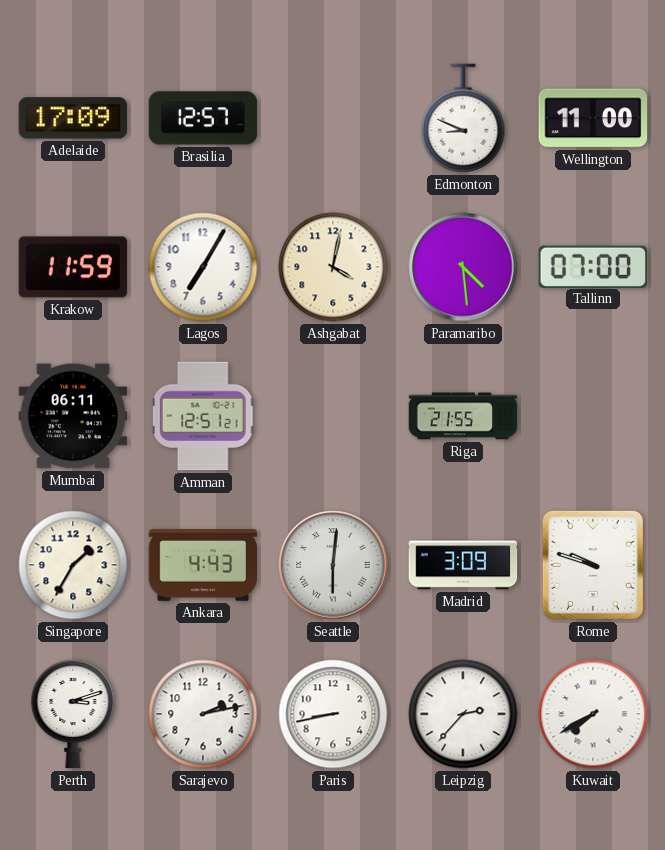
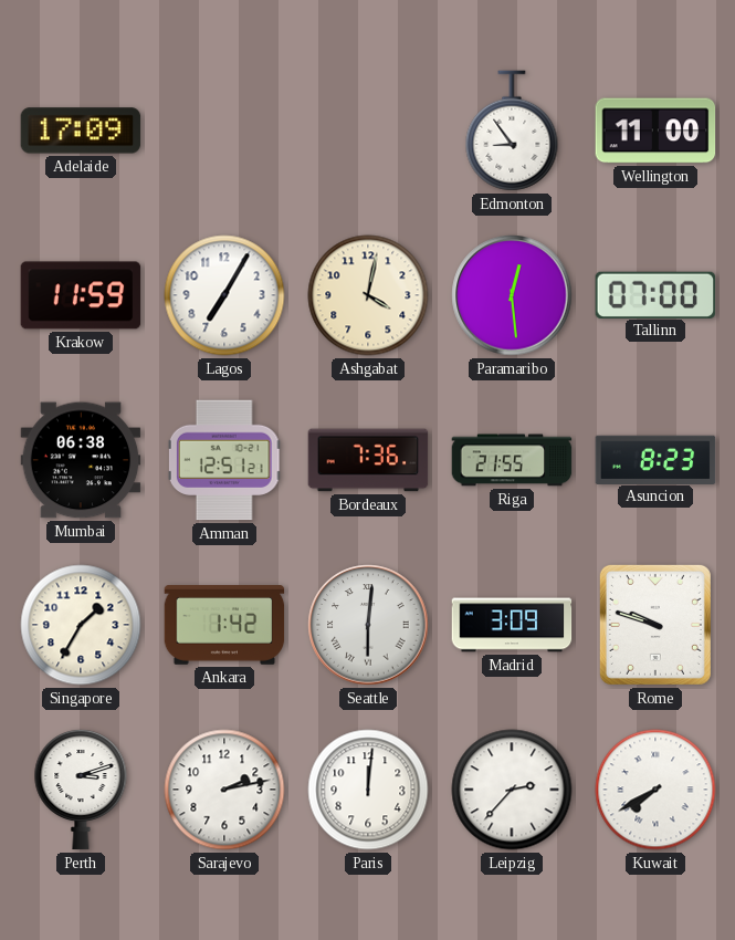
Brasilia: 12:57 -> none
Edmonton: 8:49 -> 8:54
Paramaribo: 4:29 -> 12:29
Mumbai: 06:11 -> 06:38
Bordeaux: none -> 7:36
Asuncion: none -> 8:23
Ankara: 4:43 -> 1:42
Paris: 8:43 -> 12:01
